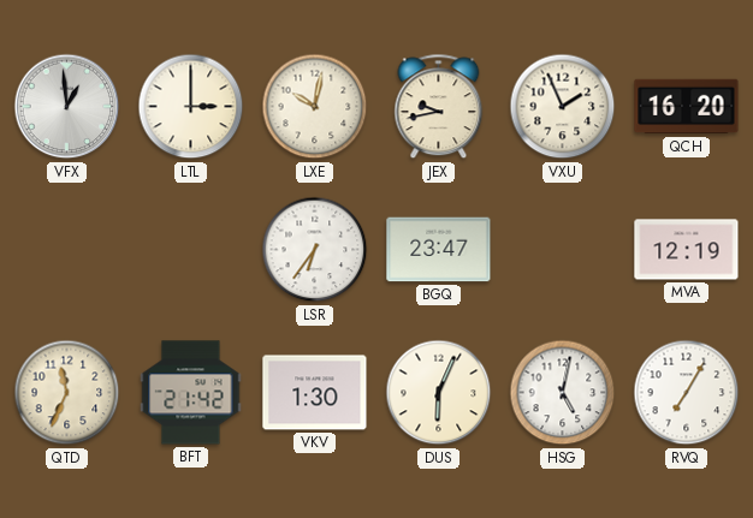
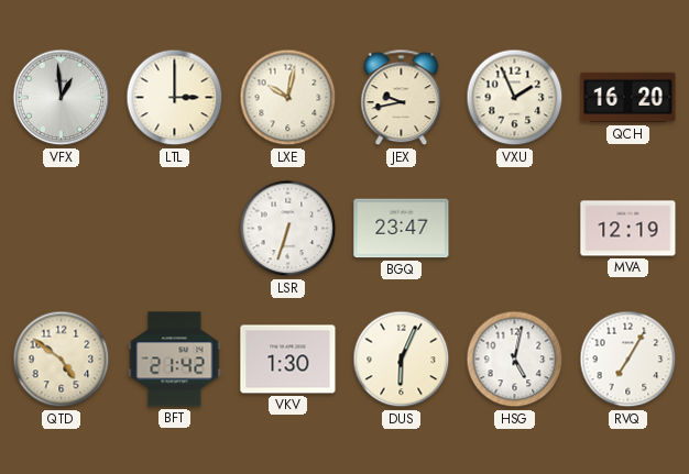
LSR: 6:36 -> 6:33
QTD: 11:34 -> 4:51
